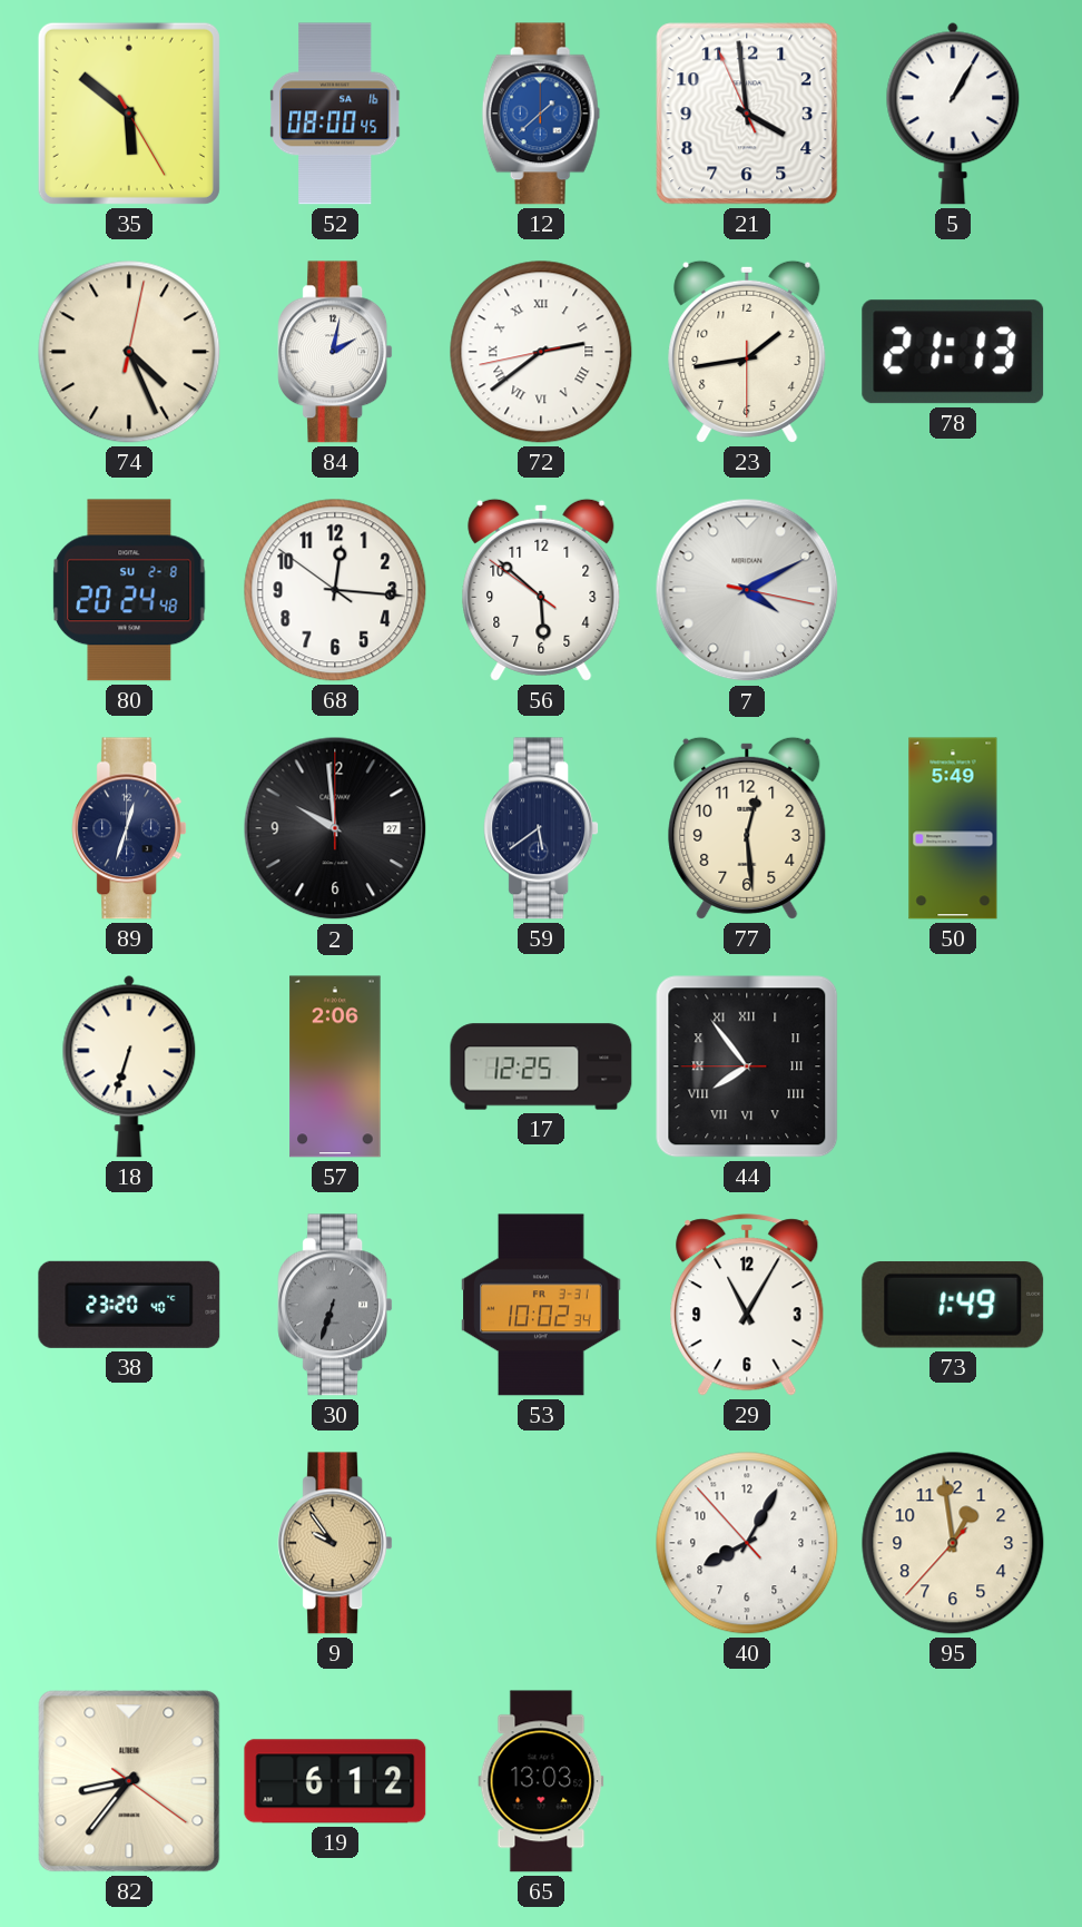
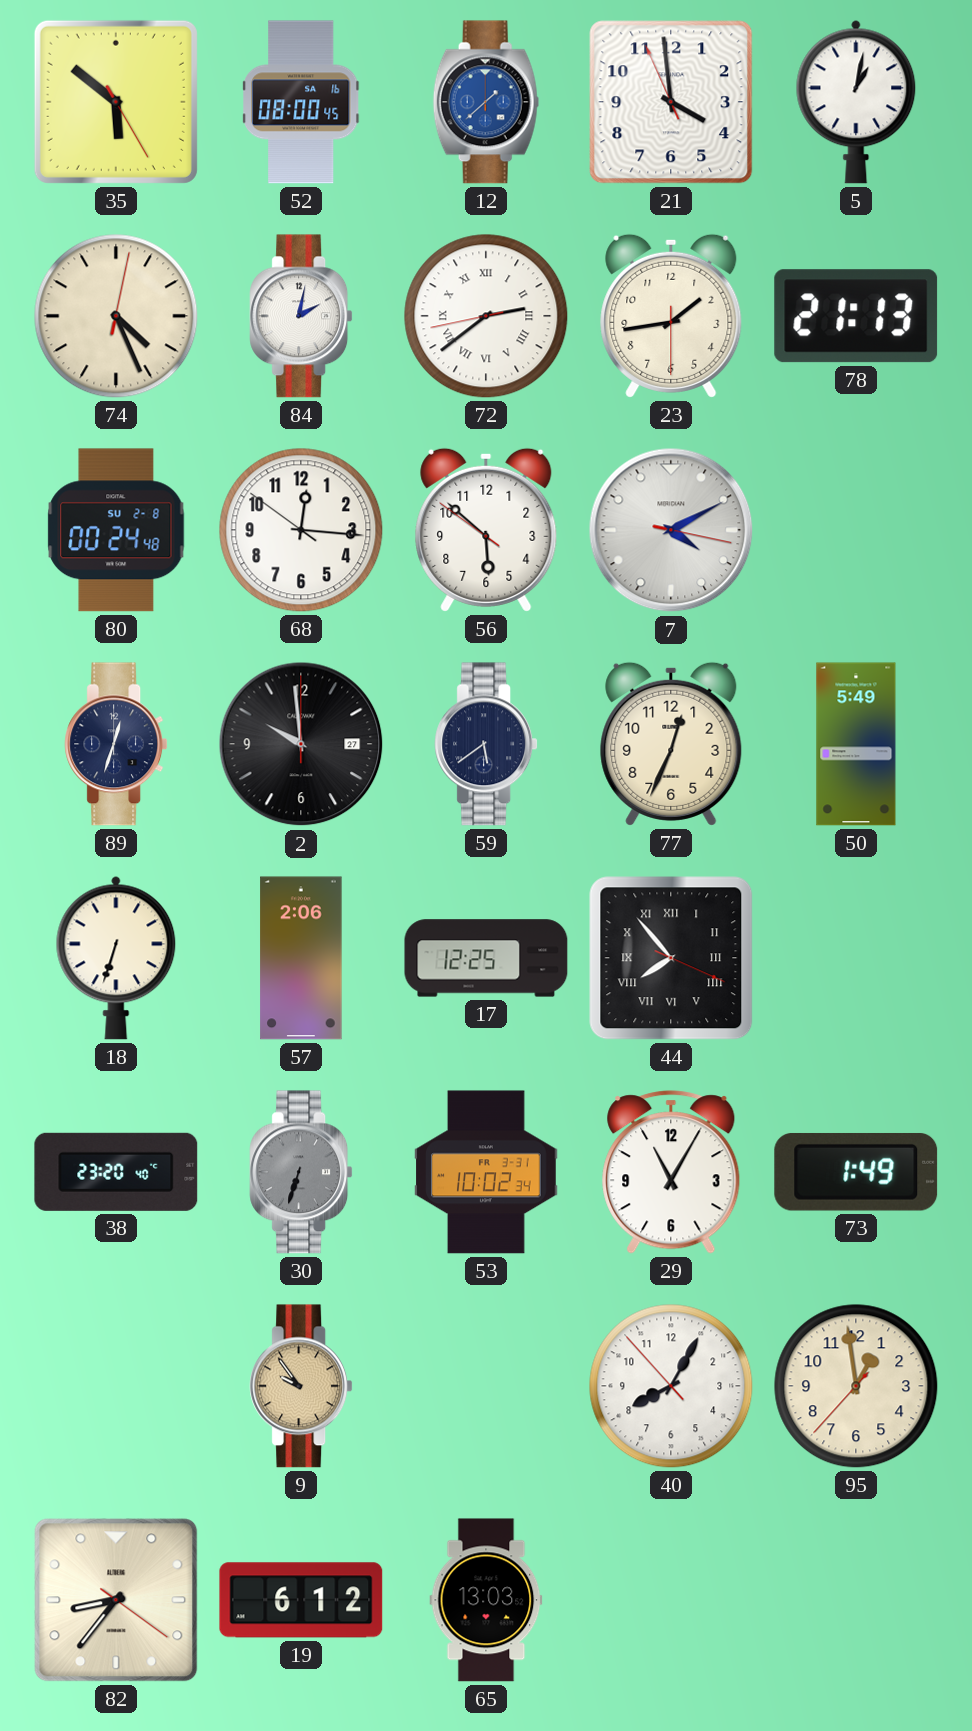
5: 1:05 -> 1:02
80: 20:24 -> 00:24
77: 12:29 -> 12:34
44: 7:53:45 -> 7:53:19
